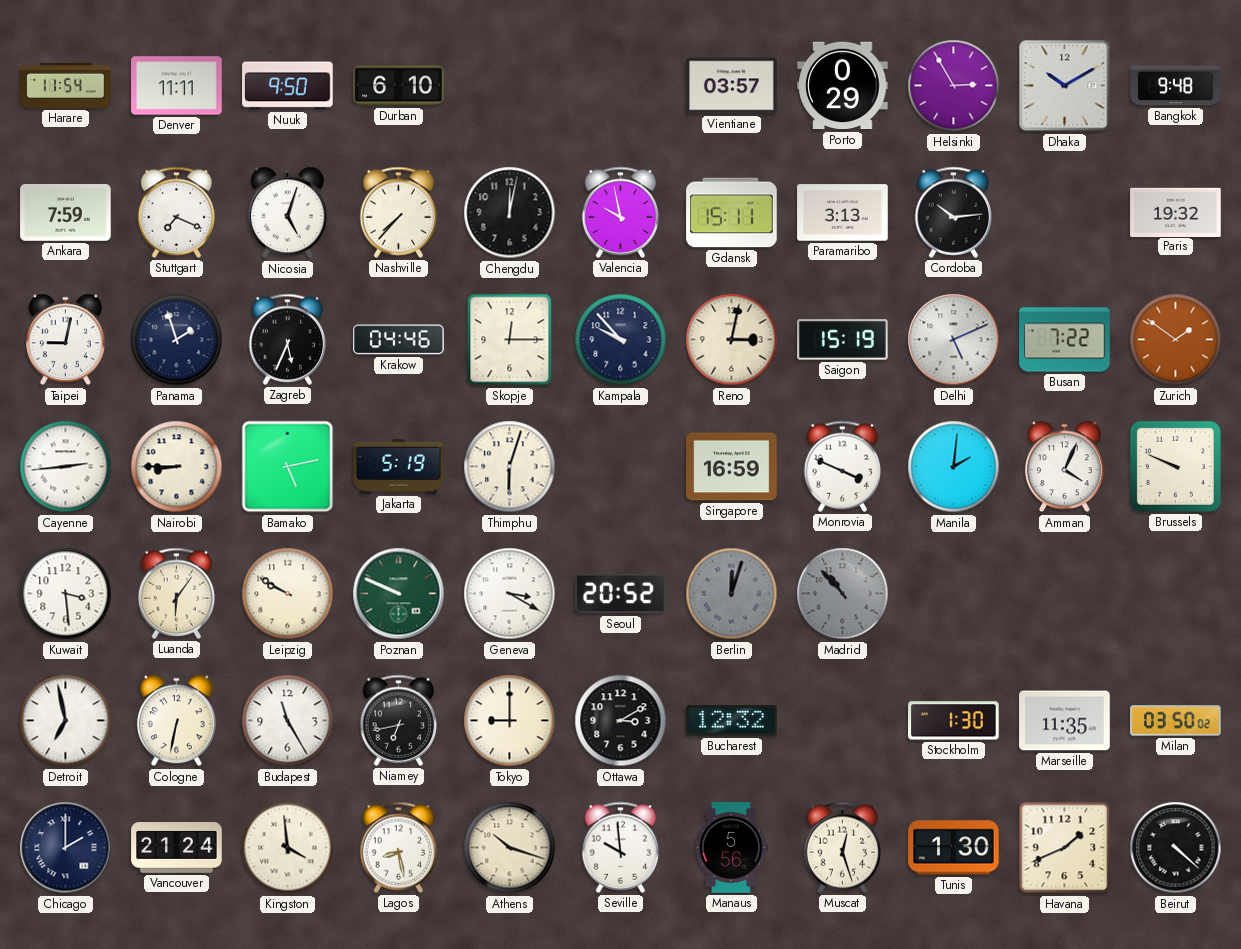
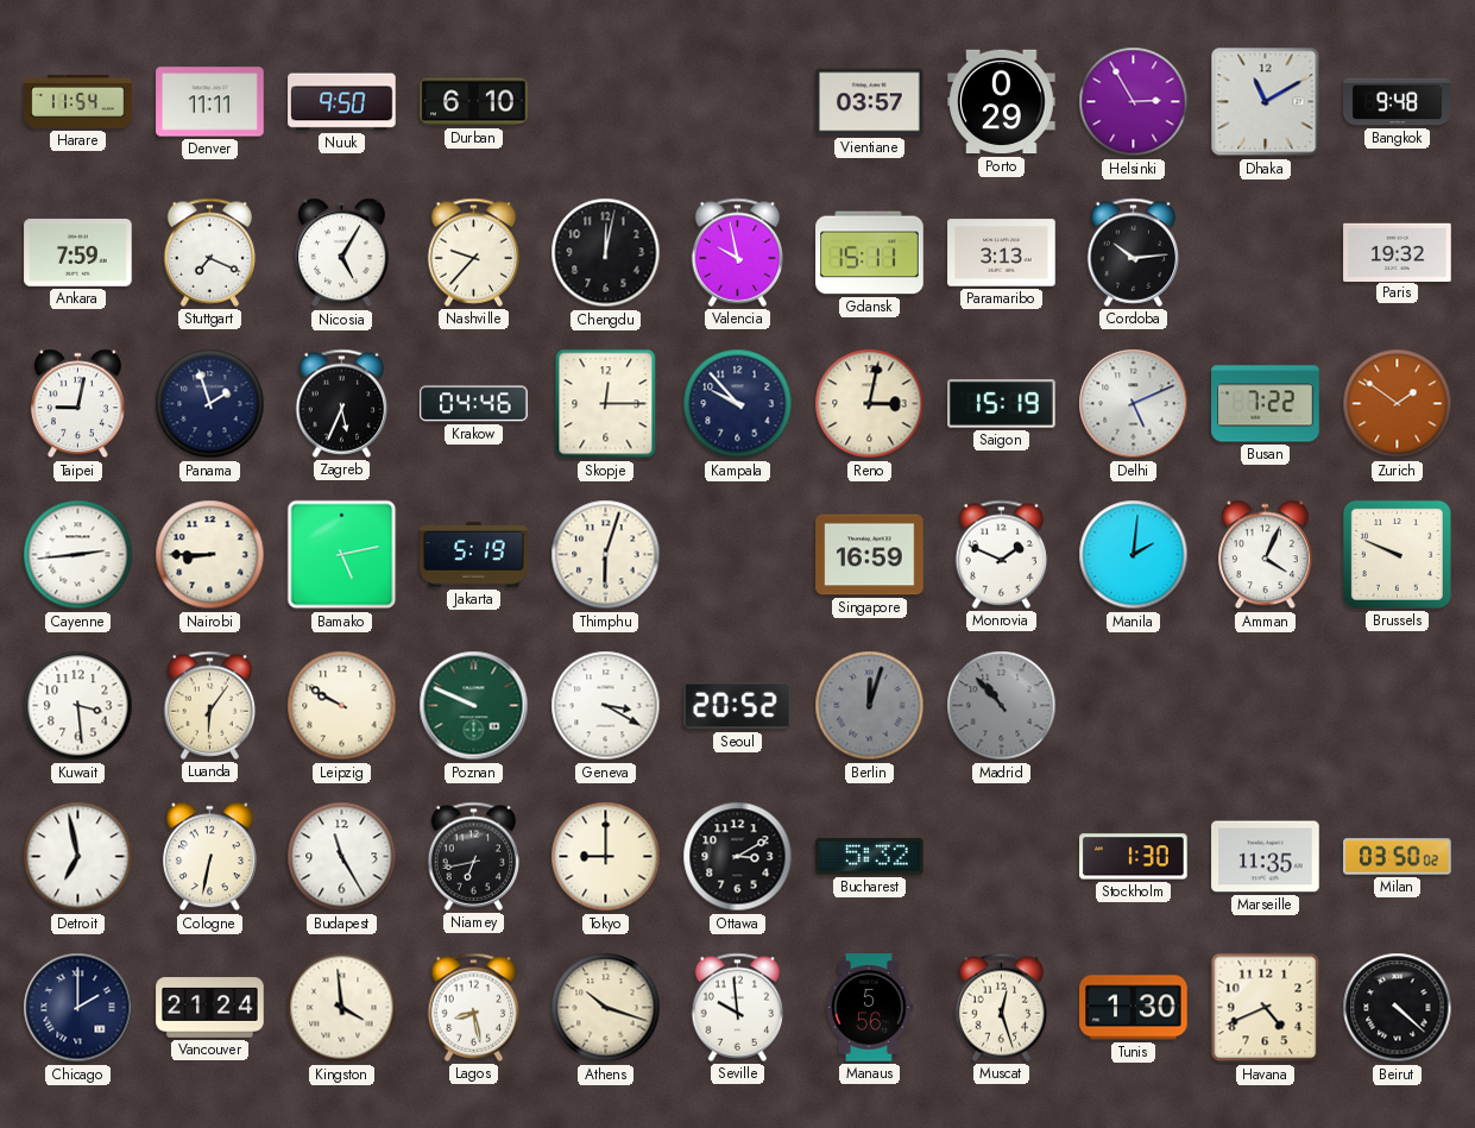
Dhaka: 10:10 -> 11:10
Nicosia: 5:03 -> 5:05
Nashville: 7:37 -> 9:37
Monrovia: 3:49 -> 1:49
Bucharest: 12:32 -> 5:32
Havana: 1:41 -> 4:41
